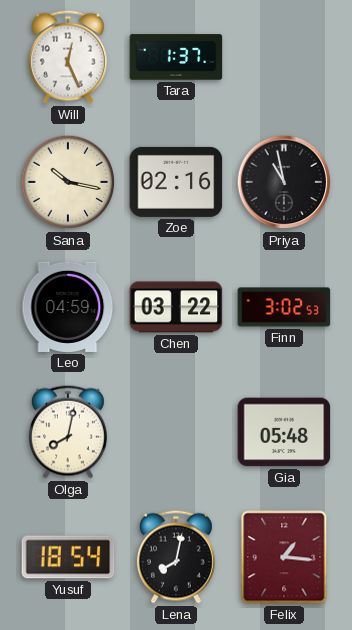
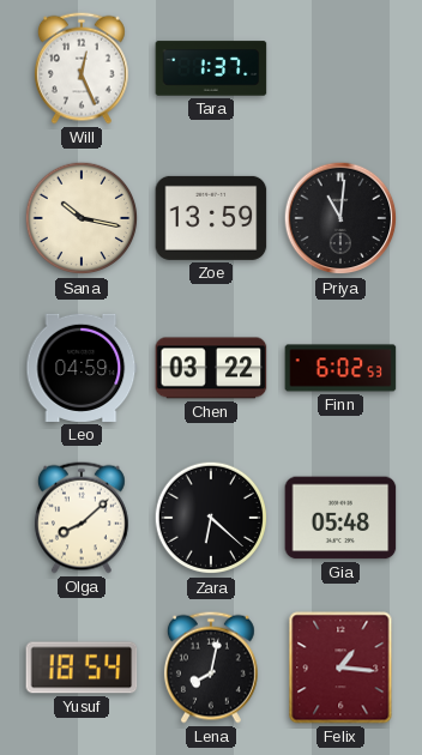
Zoe: 02:16 -> 13:59
Priya: 10:58 -> 11:01
Finn: 3:02 -> 6:02
Olga: 8:02 -> 8:08
Zara: none -> 6:22
